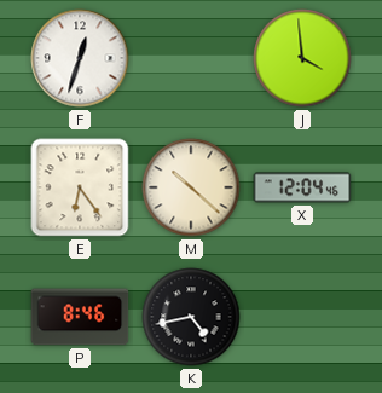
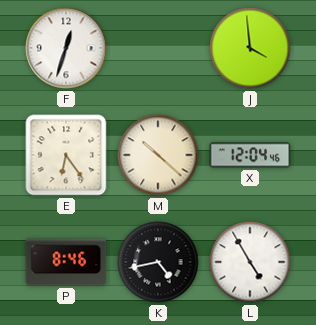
L: none -> 4:55
